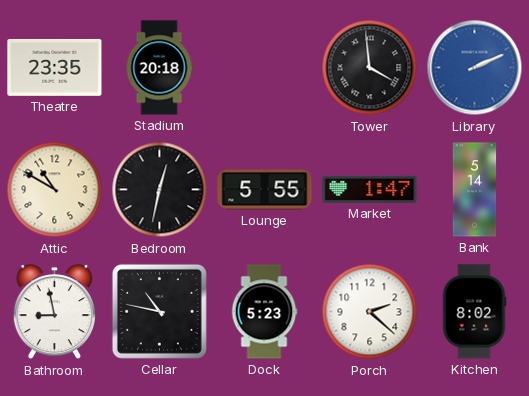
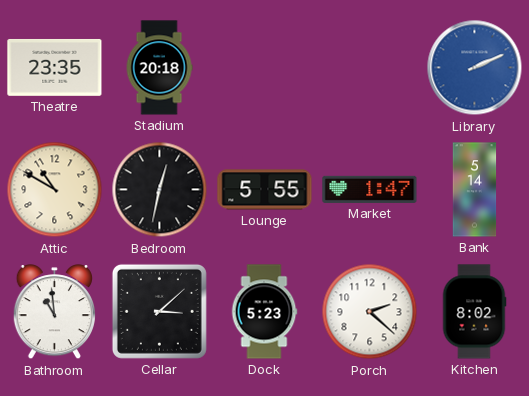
Tower: 3:59 -> none
Bathroom: 8:58 -> 10:59
Cellar: 10:47 -> 3:08
